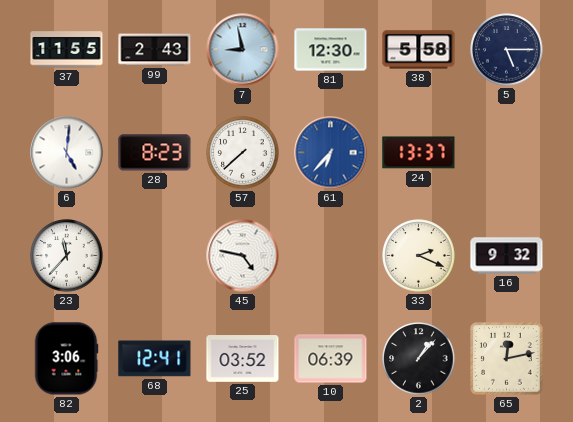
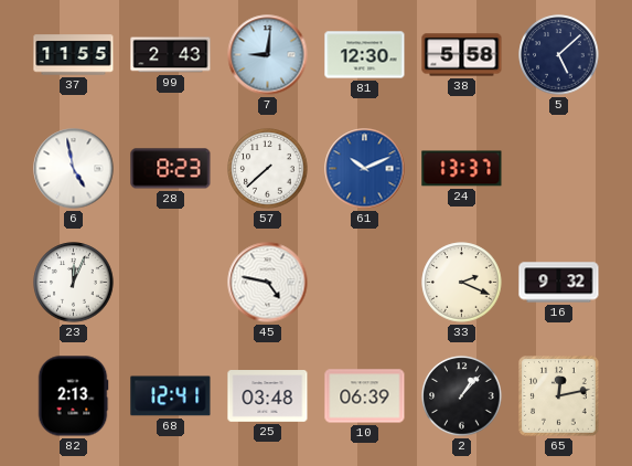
7: 8:58 -> 9:01
5: 5:15 -> 5:08
6: 5:01 -> 4:58
61: 6:37 -> 10:11
23: 11:37 -> 12:04
82: 3:06 -> 2:13
25: 03:52 -> 03:48
